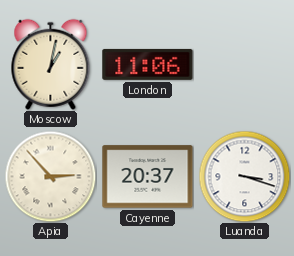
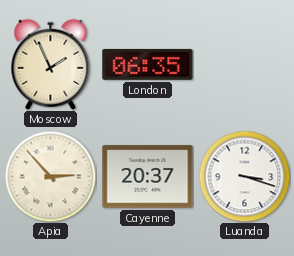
Moscow: 1:02 -> 1:56
London: 11:06 -> 06:35
